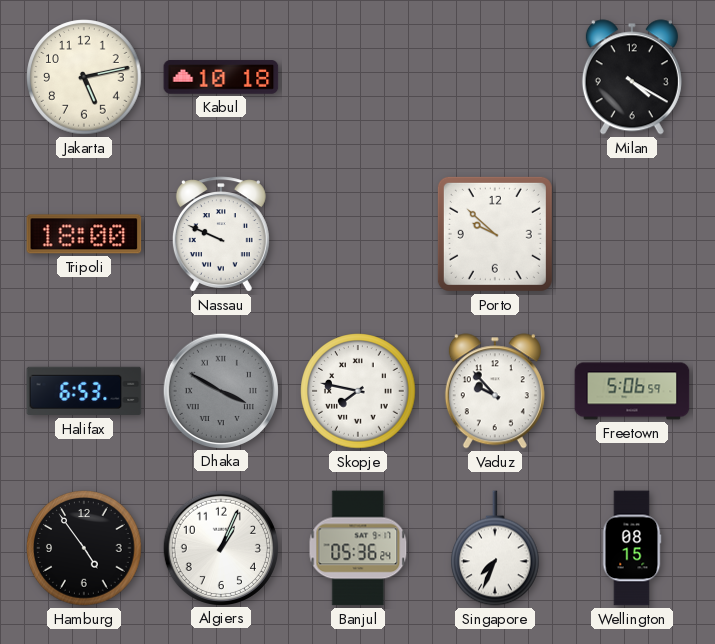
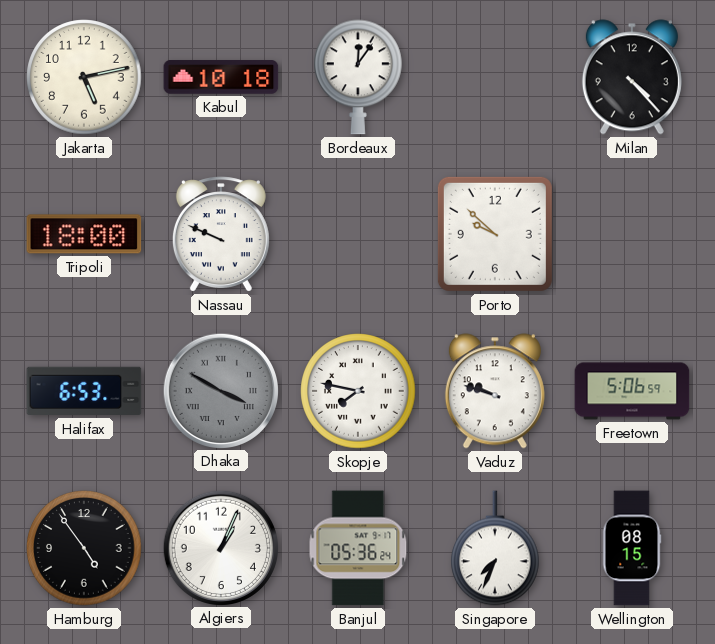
Bordeaux: none -> 12:06
Milan: 4:20 -> 4:23
Vaduz: 9:53 -> 9:48
